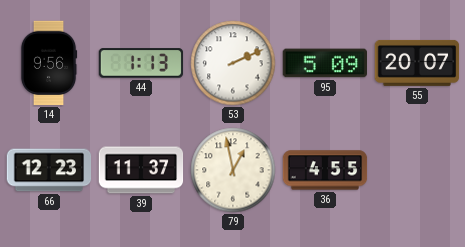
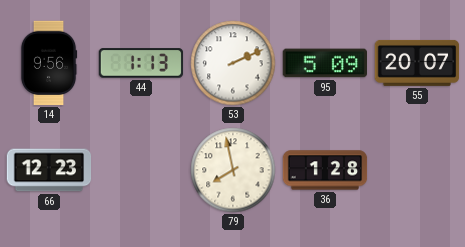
39: 11:37 -> none
79: 12:58 -> 7:58
36: 4:55 -> 1:28
